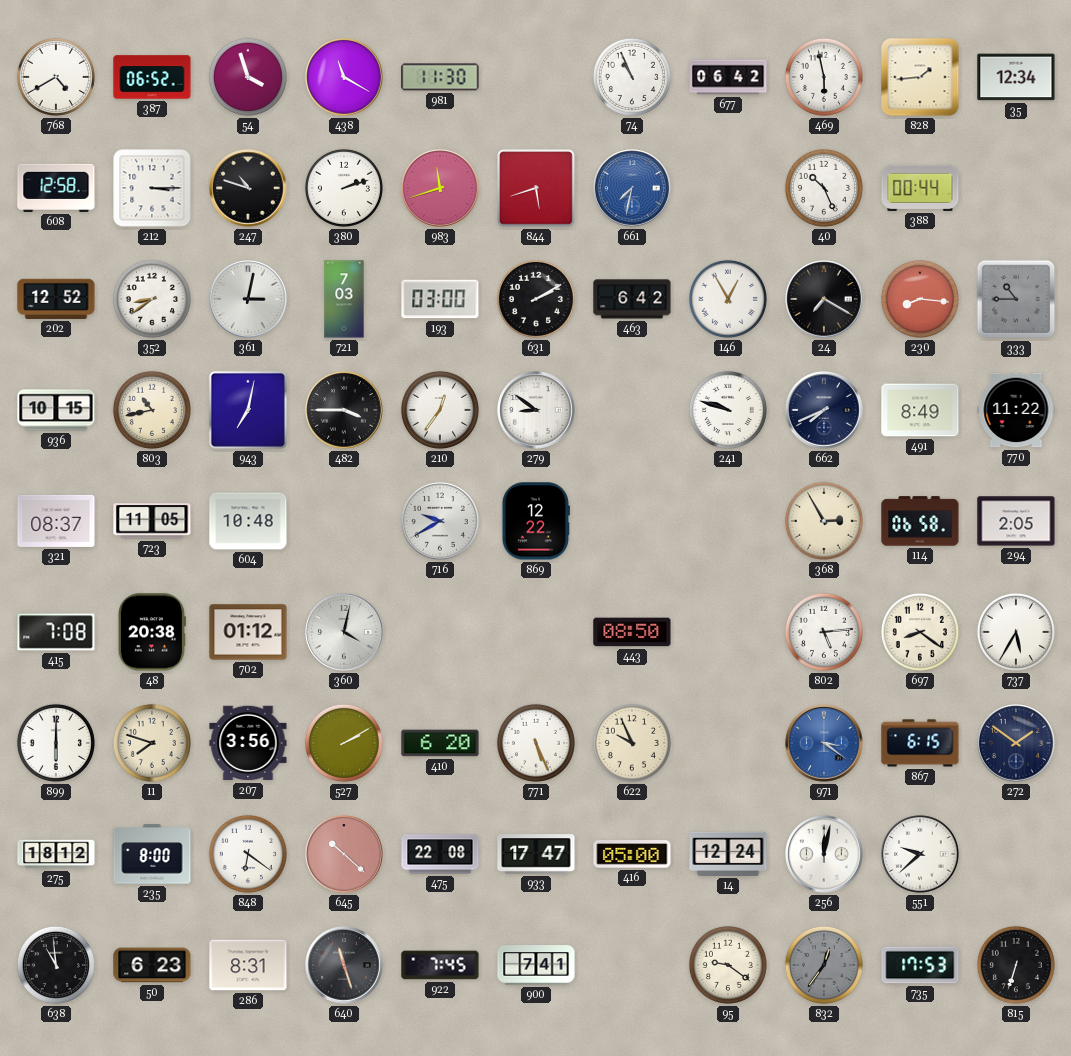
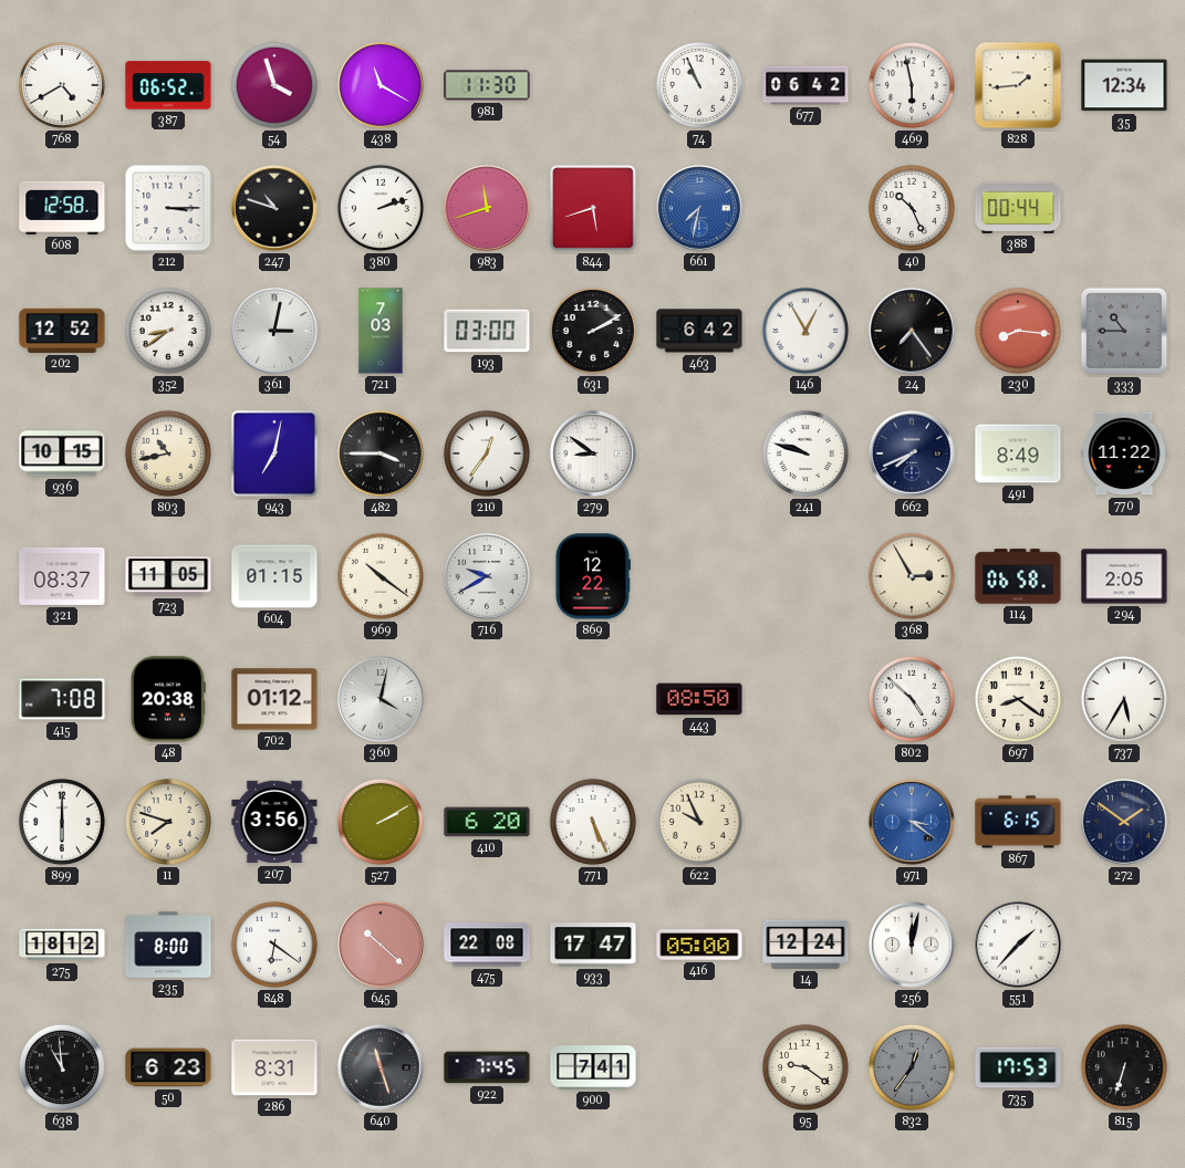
24: 7:20 -> 7:24
604: 10:48 -> 01:15
969: none -> 10:21
802: 5:14 -> 4:52
551: 9:38 -> 1:37
